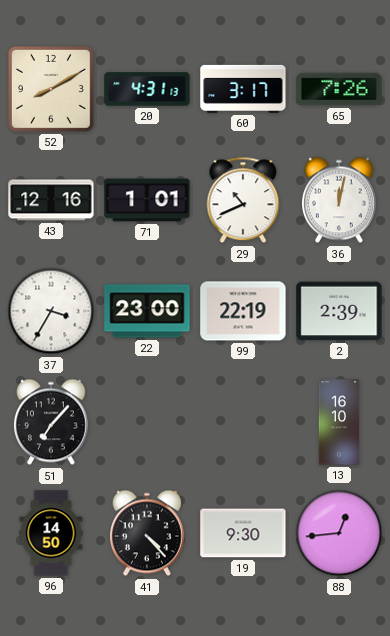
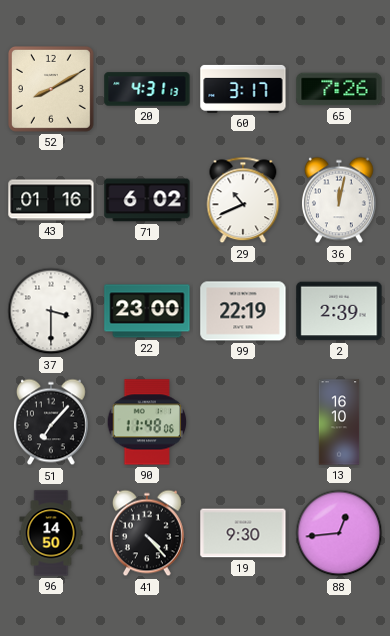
43: 12:16 -> 01:16
71: 1:01 -> 6:02
37: 3:35 -> 3:30
90: none -> 11:48
